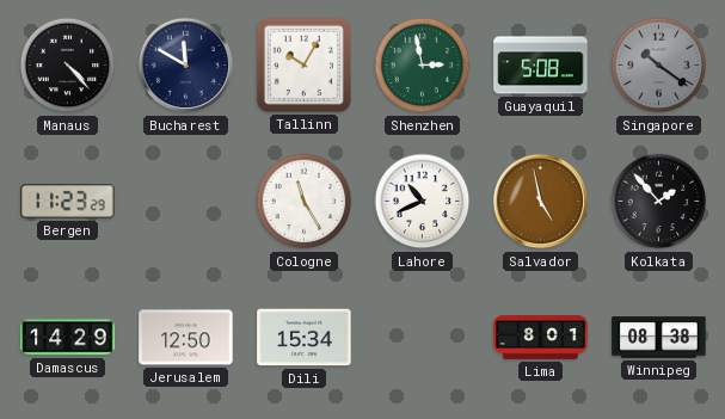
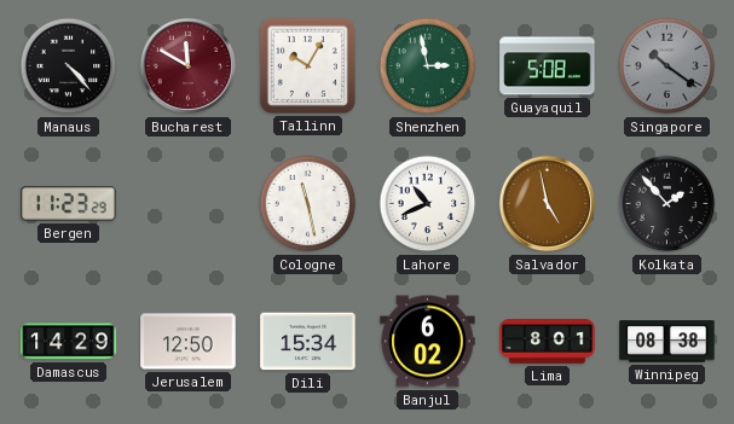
Bucharest dial: navy -> burgundy
Cologne: 11:25 -> 11:28
Banjul: none -> 6:02
